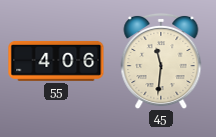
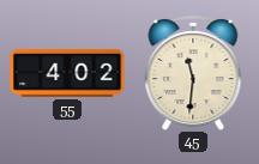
55: 4:06 -> 4:02
